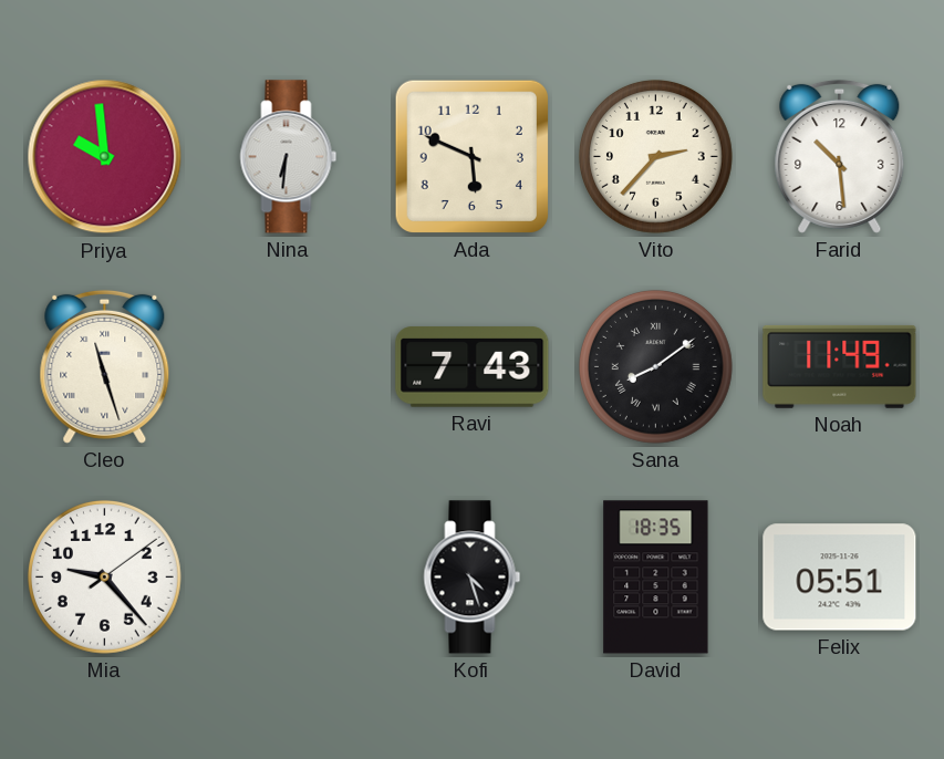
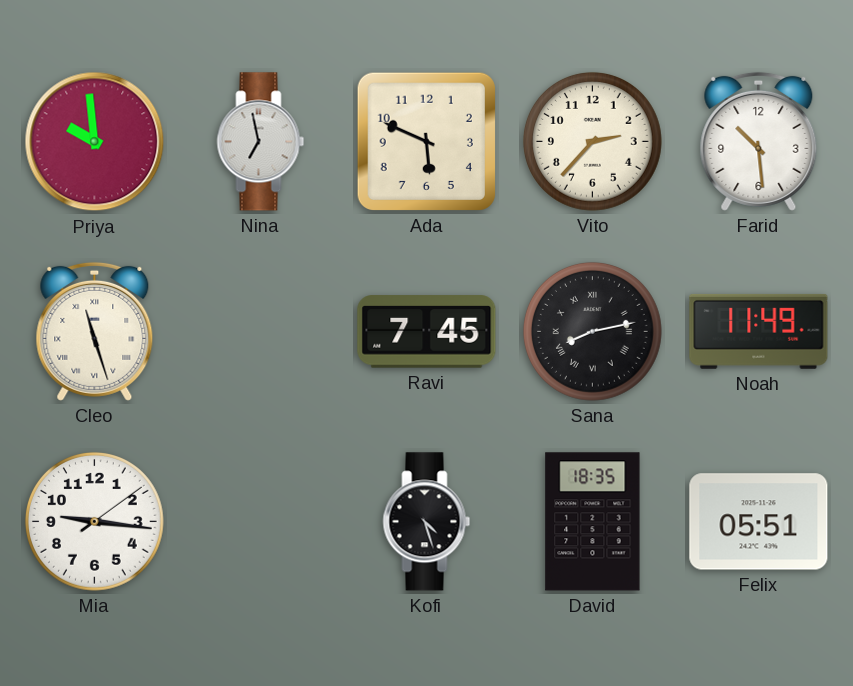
Nina: 6:31 -> 6:58
Ravi: 7:43 -> 7:45
Sana: 8:09 -> 8:13
Mia: 9:23 -> 9:16
